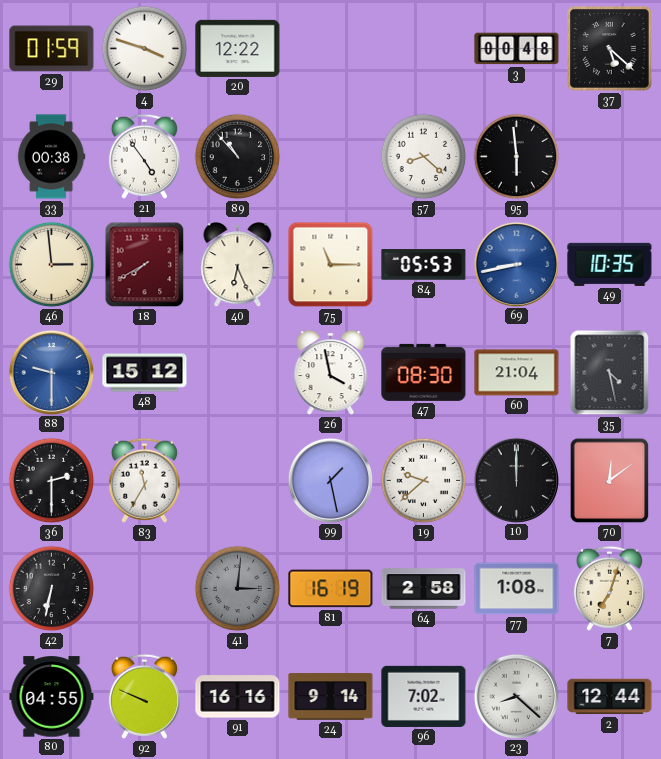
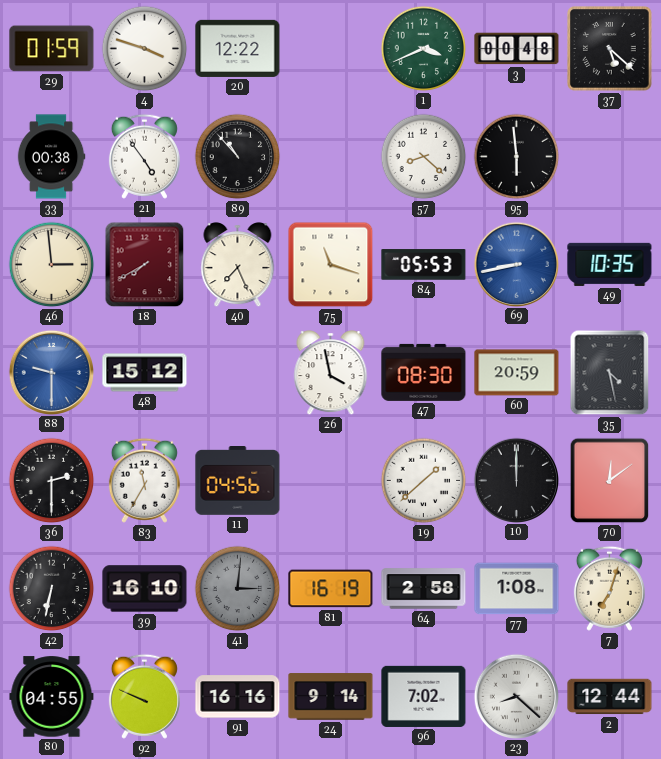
1: none -> 3:41
40: 6:26 -> 7:26
75: 11:15 -> 11:18
60: 21:04 -> 20:59
11: none -> 04:56
99: 1:28 -> none
19: 9:38 -> 1:38
39: none -> 16:10
